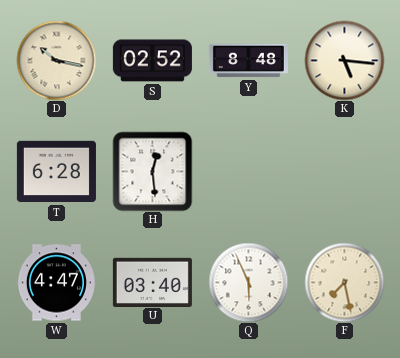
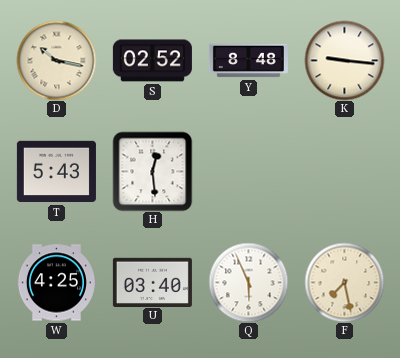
K: 5:16 -> 9:16
T: 6:28 -> 5:43
W: 4:47 -> 4:25
